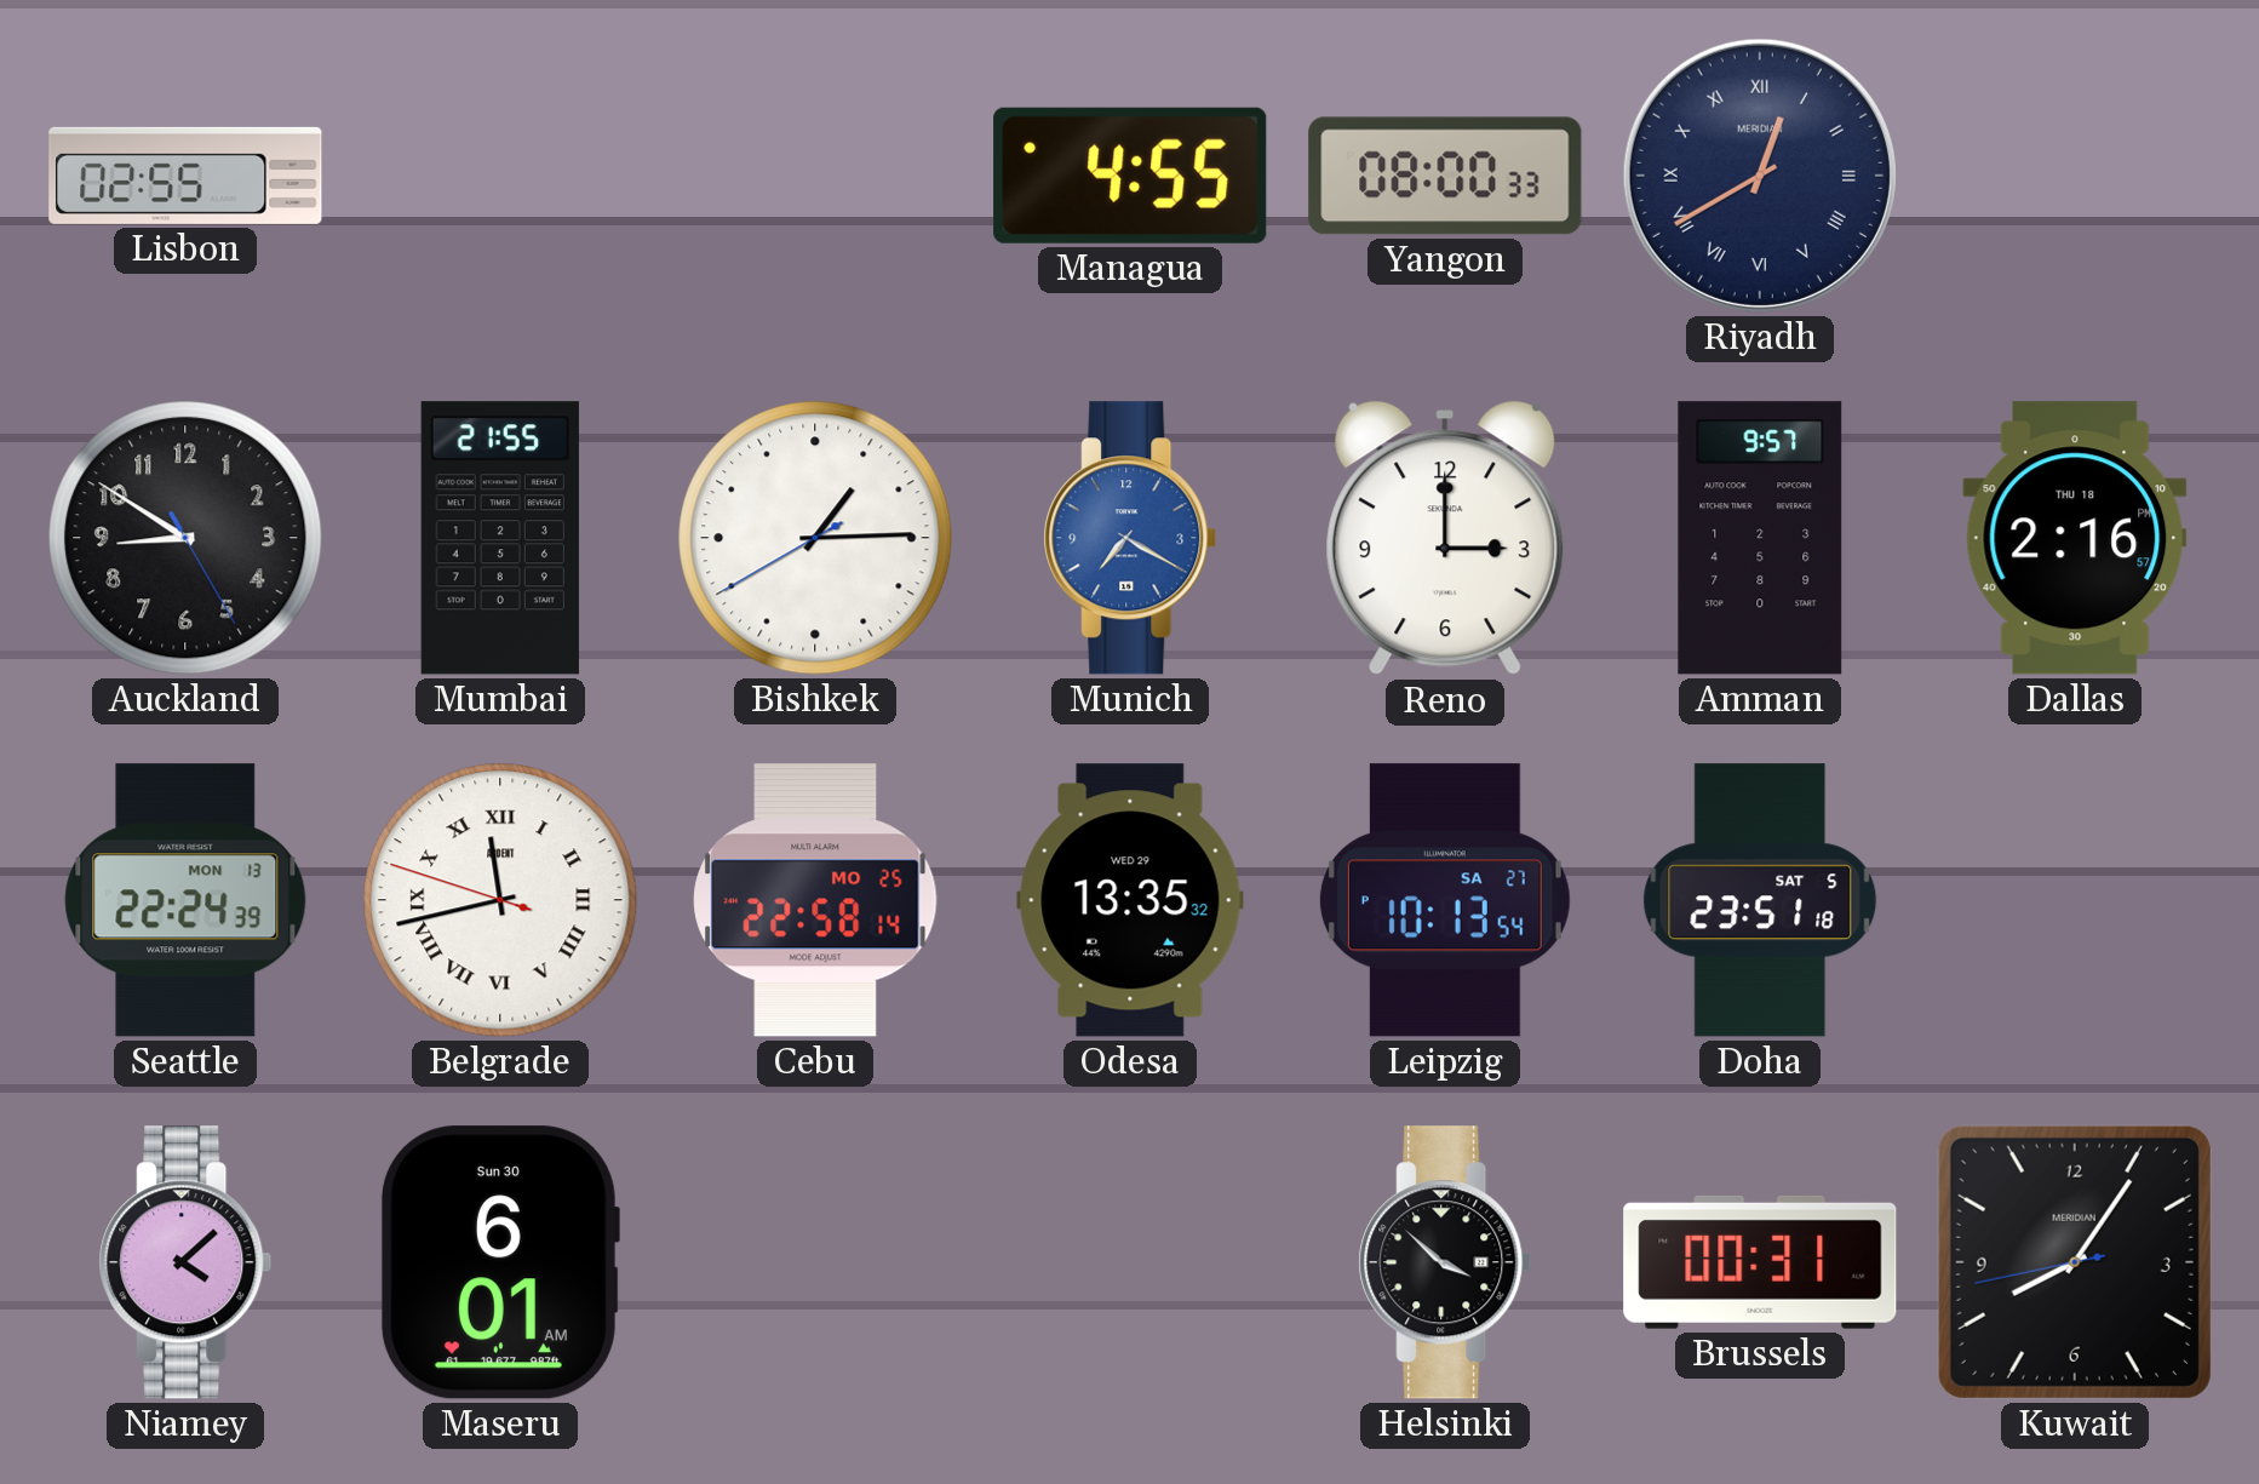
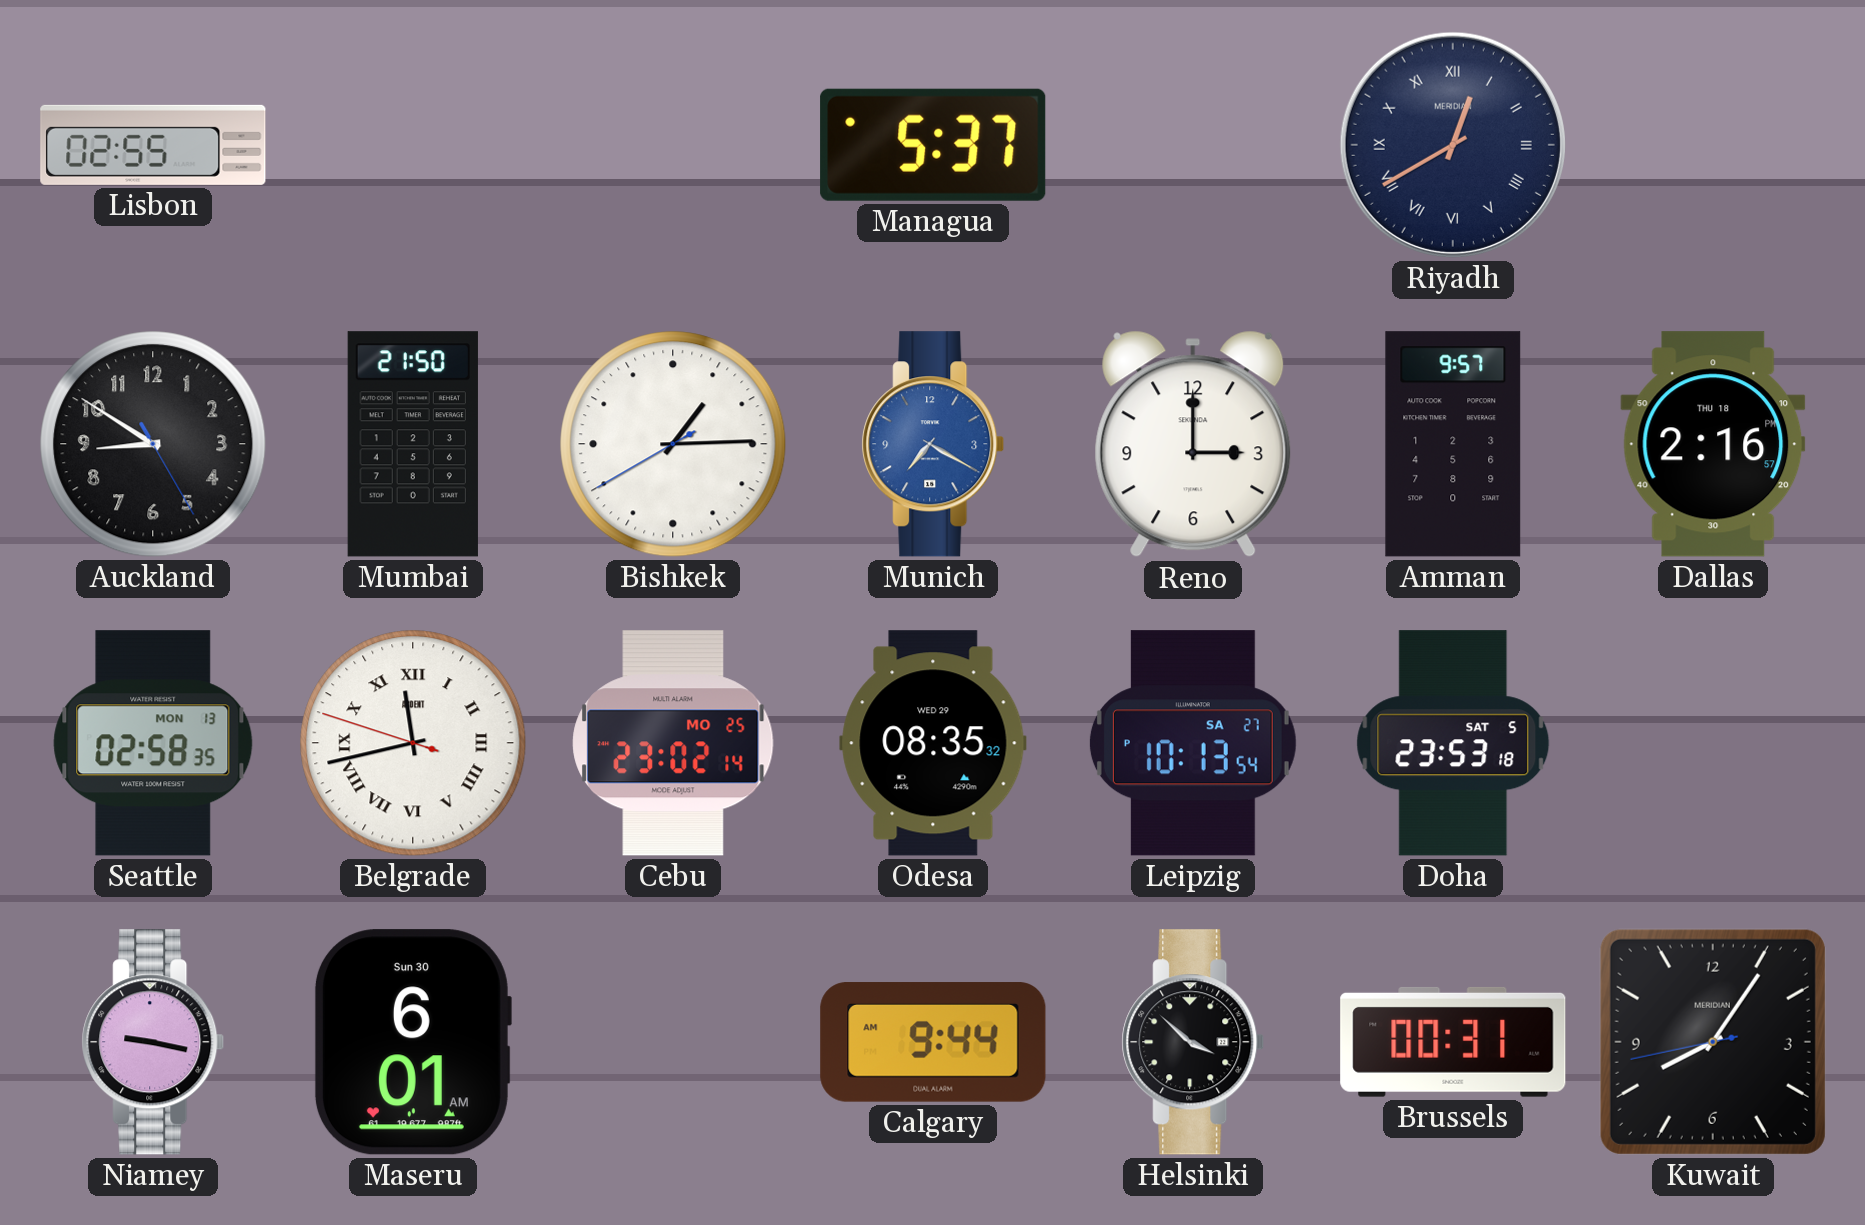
Managua: 4:55 -> 5:37
Yangon: 08:00 -> none
Mumbai: 21:55 -> 21:50
Seattle: 22:24 -> 02:58
Cebu: 22:58 -> 23:02
Odesa: 13:35 -> 08:35
Doha: 23:51 -> 23:53
Niamey: 4:08 -> 9:17
Calgary: none -> 9:44
